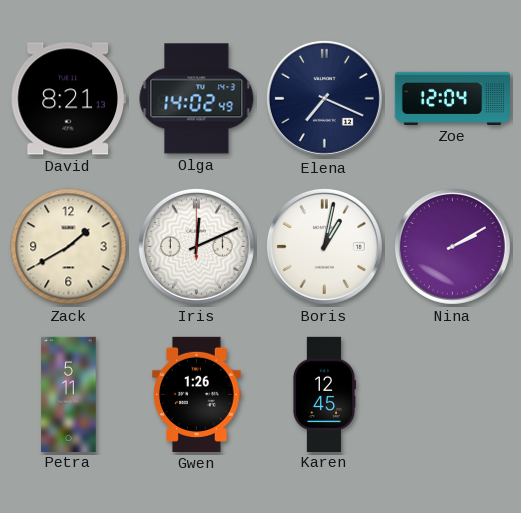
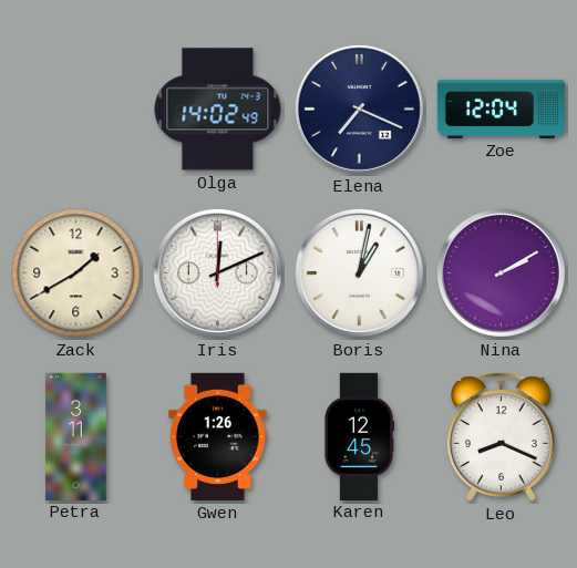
David: 8:21 -> none
Petra: 5:11 -> 3:11
Leo: none -> 8:19
